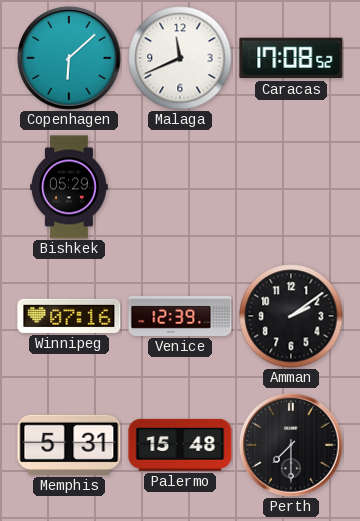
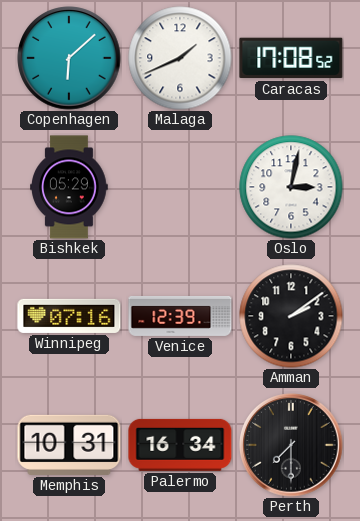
Malaga: 11:41 -> 1:41
Oslo: none -> 3:02
Memphis: 5:31 -> 10:31
Palermo: 15:48 -> 16:34
